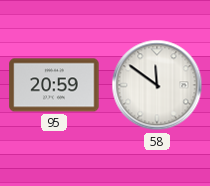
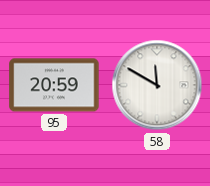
58: 11:51 -> 11:50
